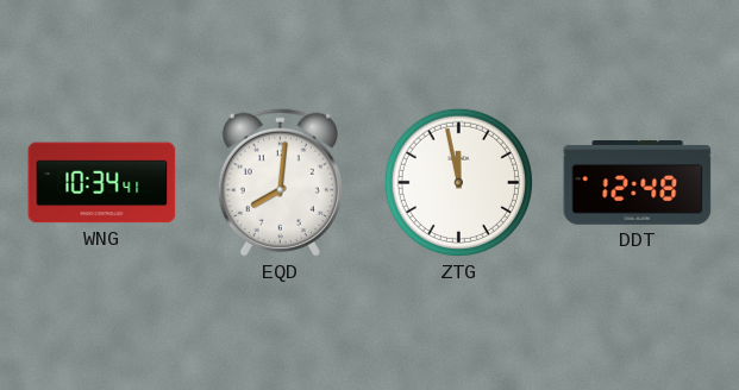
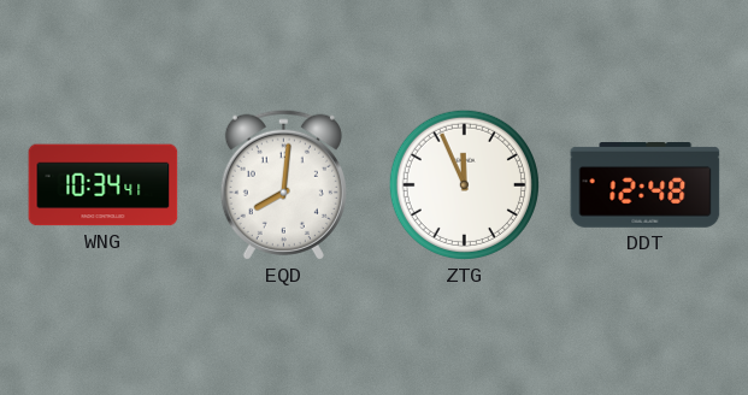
ZTG: 11:58 -> 11:56
